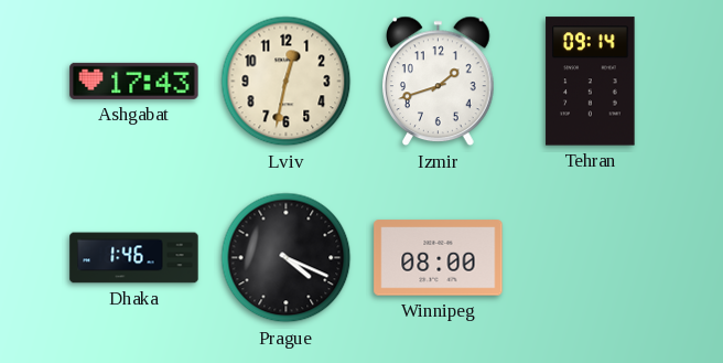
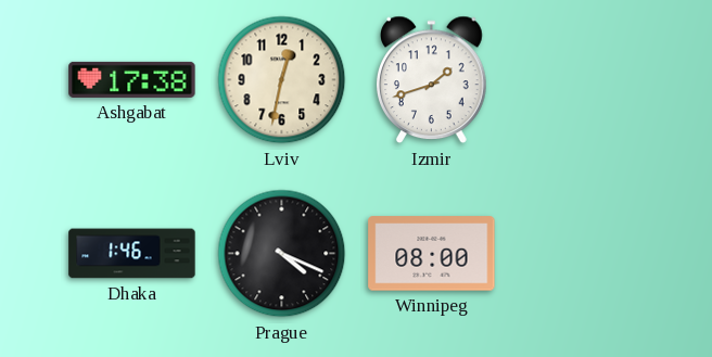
Ashgabat: 17:43 -> 17:38
Tehran: 09:14 -> none
